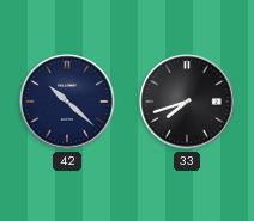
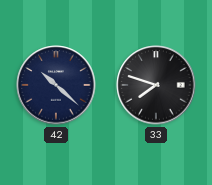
33: 7:42 -> 7:48
